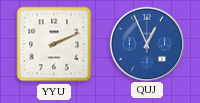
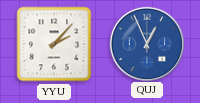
YYU: 2:11 -> 2:07
